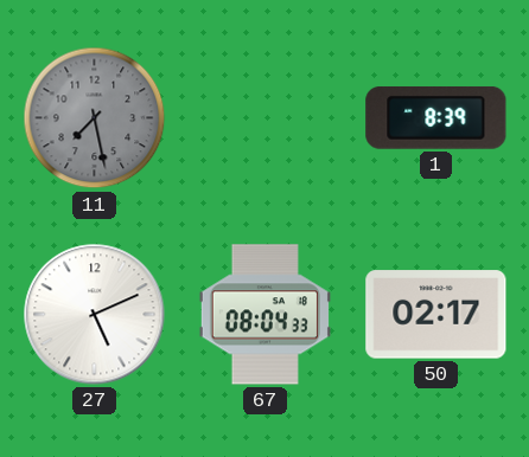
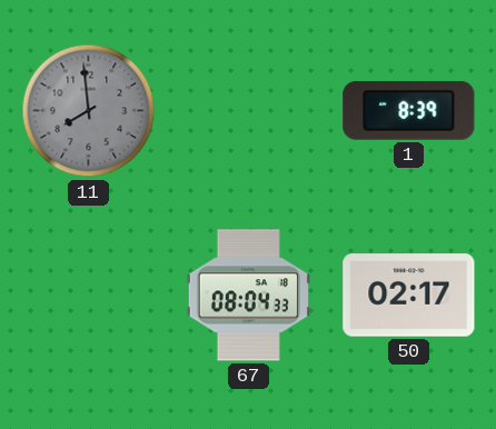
11: 7:28 -> 7:59
27: 5:11 -> none
